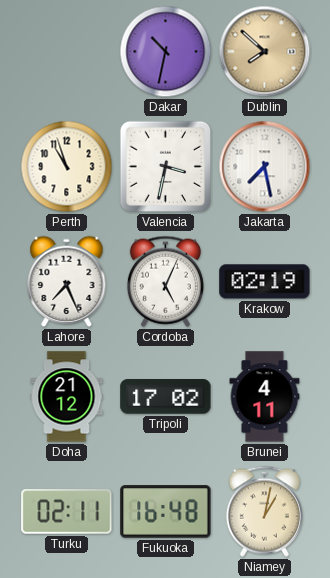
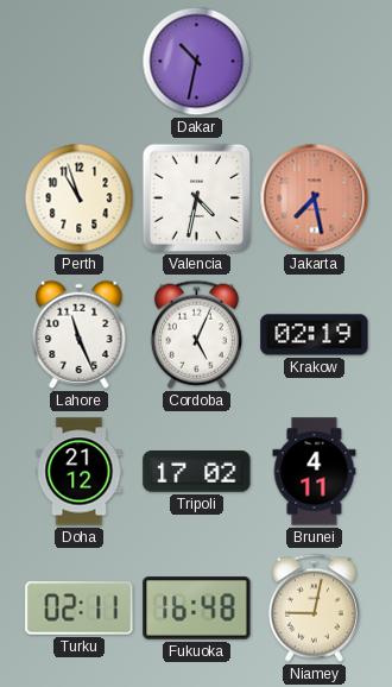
Dublin: 7:52 -> none
Valencia: 3:32 -> 4:32
Jakarta dial: white -> salmon
Lahore: 7:26 -> 11:26
Niamey: 1:02 -> 9:02
